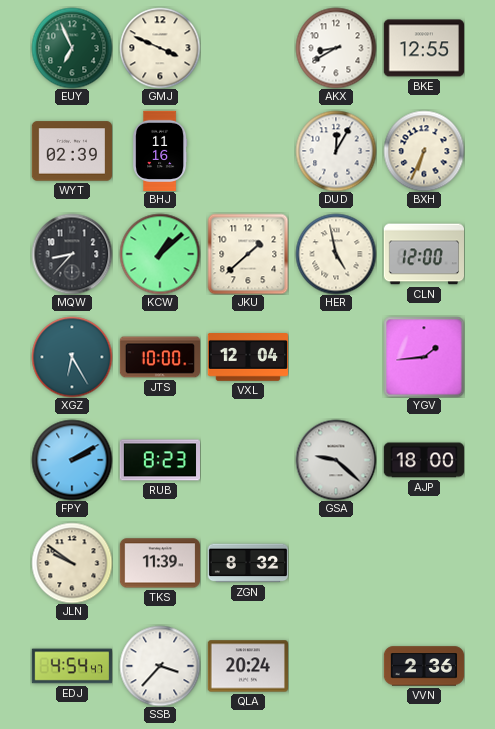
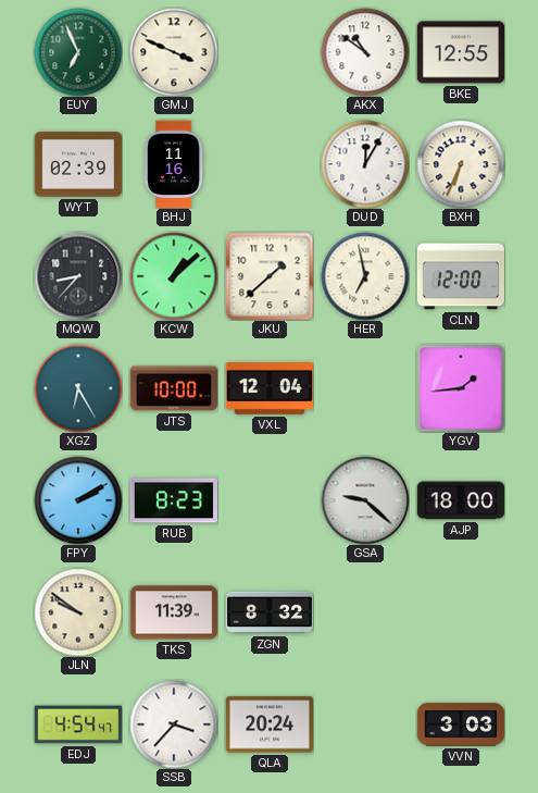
AKX: 8:40 -> 10:51
HER: 4:58 -> 6:58
VVN: 2:36 -> 3:03
